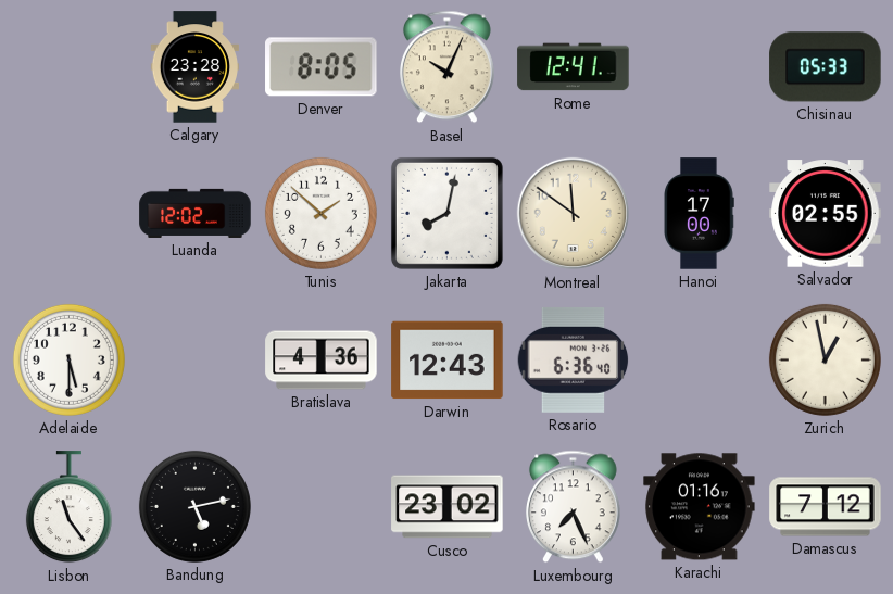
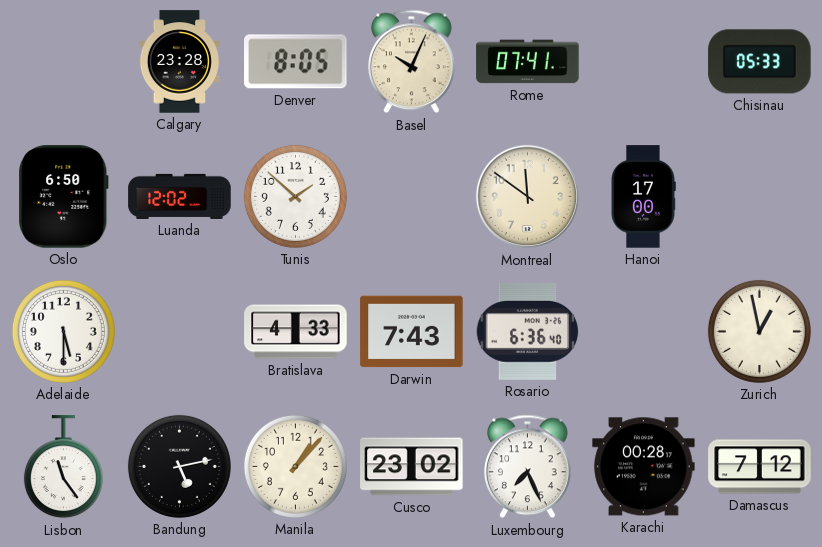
Rome: 12:41 -> 07:41
Oslo: none -> 6:50
Jakarta: 8:02 -> none
Salvador: 02:55 -> none
Bratislava: 4:36 -> 4:33
Darwin: 12:43 -> 7:43
Manila: none -> 1:07
Karachi: 01:16 -> 00:28
